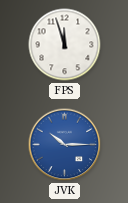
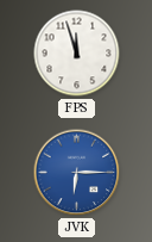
JVK: 10:15 -> 6:15
